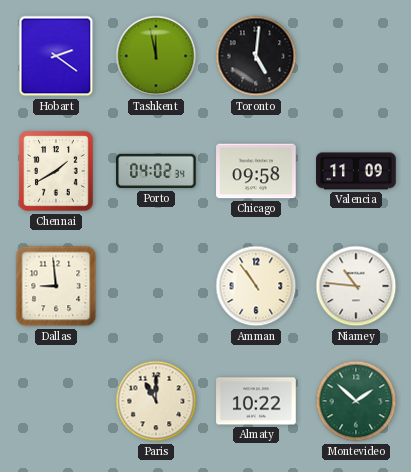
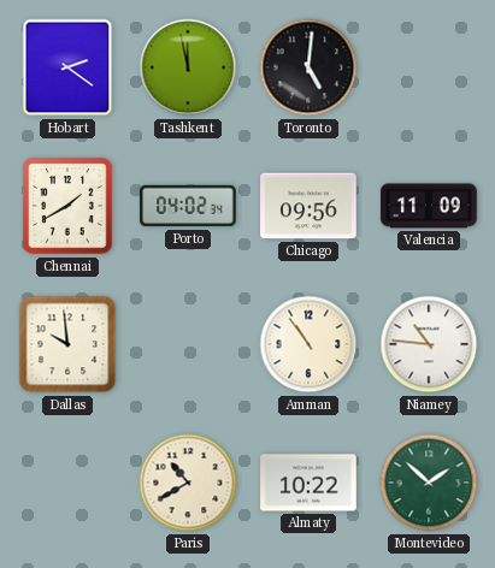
Chicago: 09:58 -> 09:56
Dallas: 8:59 -> 9:59
Paris: 11:00 -> 10:40
